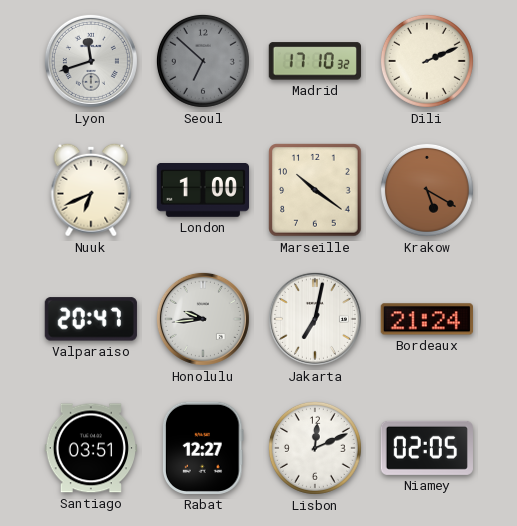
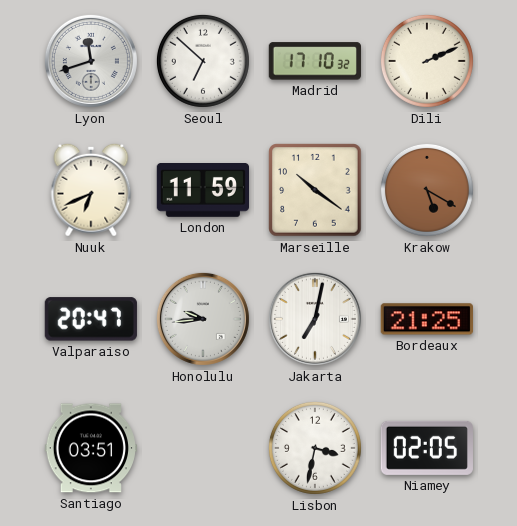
Seoul dial: grey -> white
London: 1:00 -> 11:59
Bordeaux: 21:24 -> 21:25
Rabat: 12:27 -> none
Lisbon: 12:11 -> 3:32
